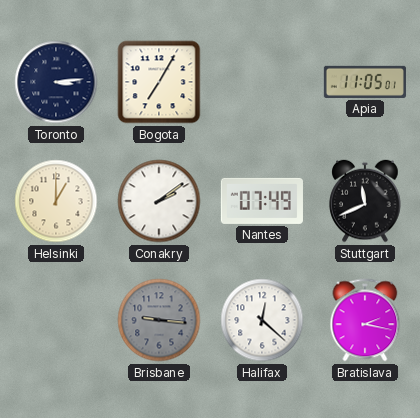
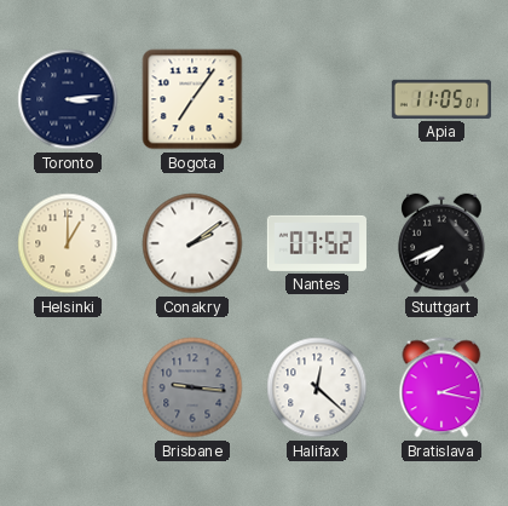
Bogota: 7:05 -> 7:06
Nantes: 07:49 -> 07:52
Stuttgart: 11:41 -> 7:41
